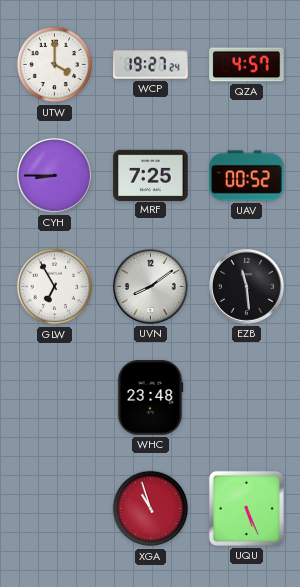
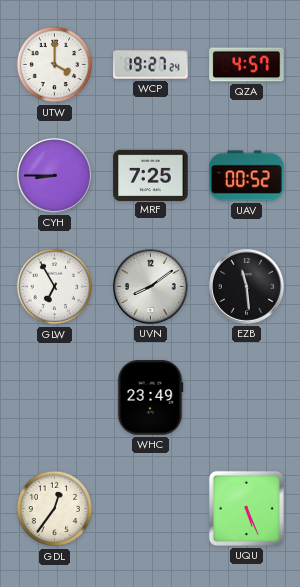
WHC: 23:48 -> 23:49
GDL: none -> 12:36
XGA: 10:57 -> none
